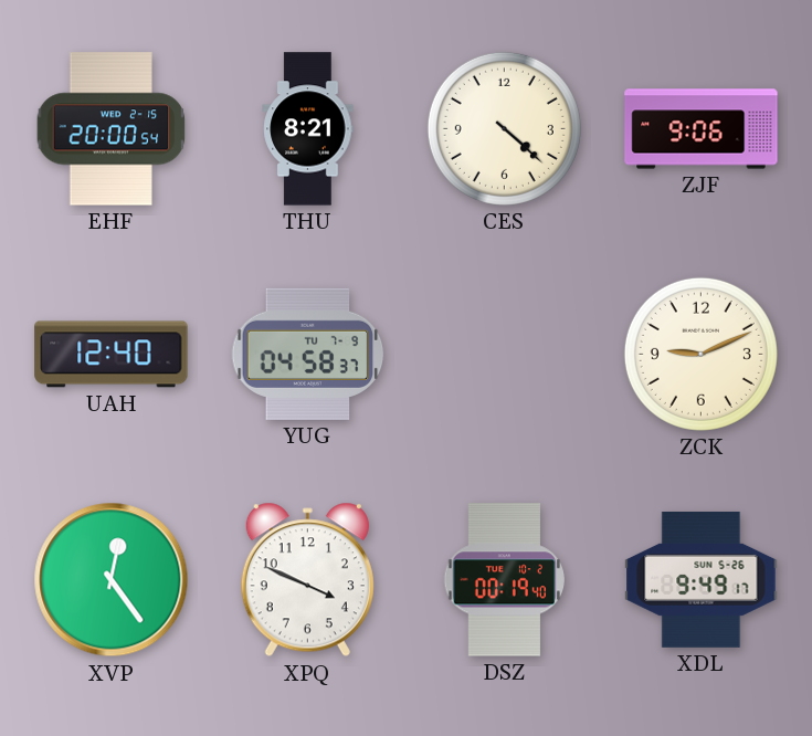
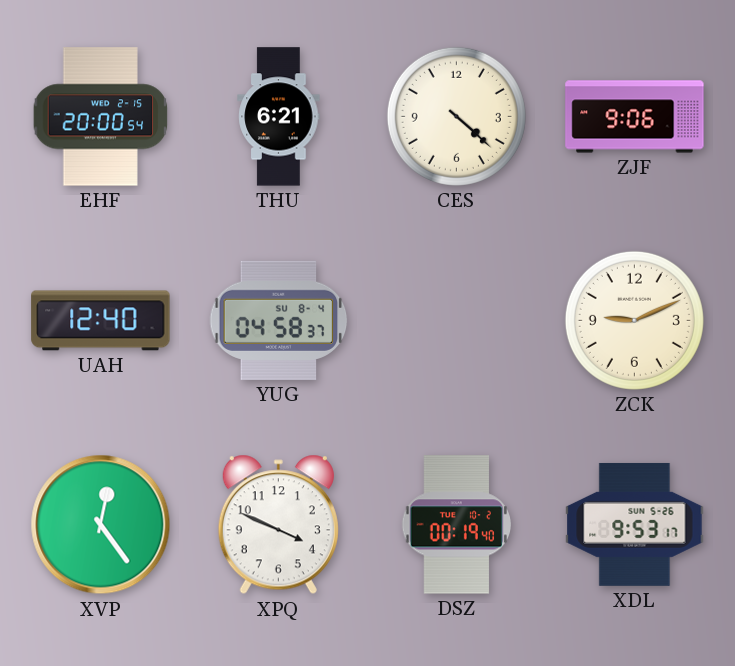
THU: 8:21 -> 6:21
YUG date: TU 7-9 -> SU 8-4
XDL: 9:49 -> 9:53
